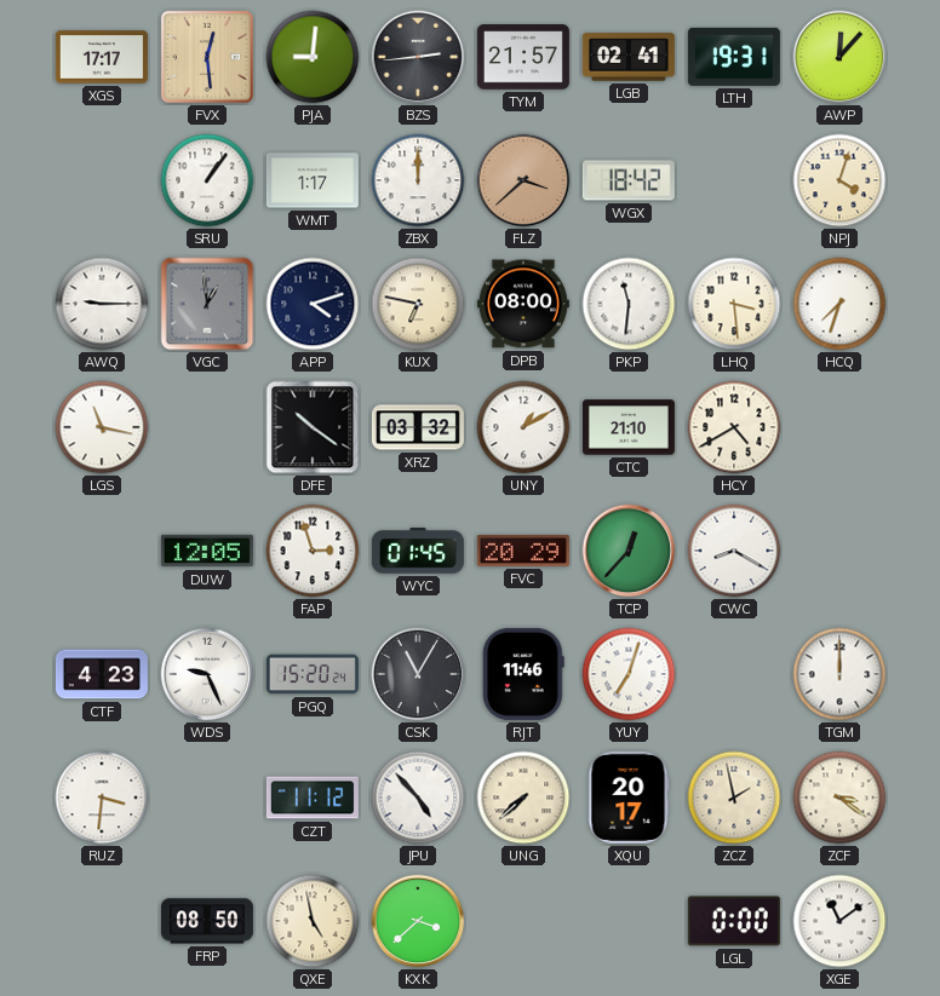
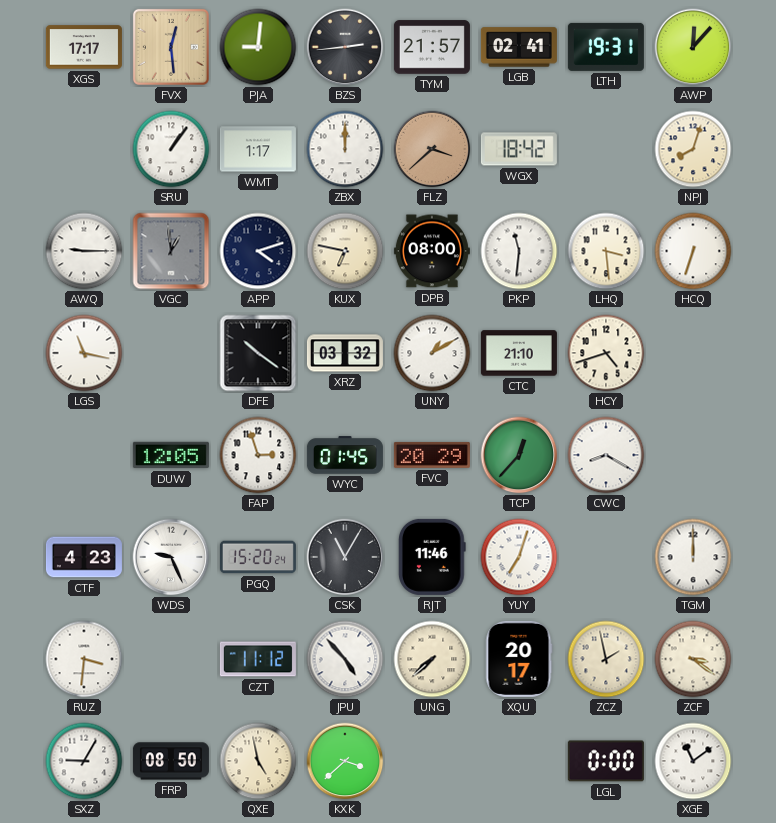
NPJ: 4:03 -> 8:03
HCQ: 7:33 -> 6:33
HCY: 4:40 -> 4:42
SXZ: none -> 9:05
